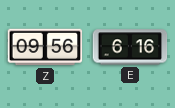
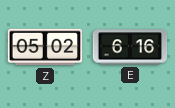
Z: 09:56 -> 05:02
